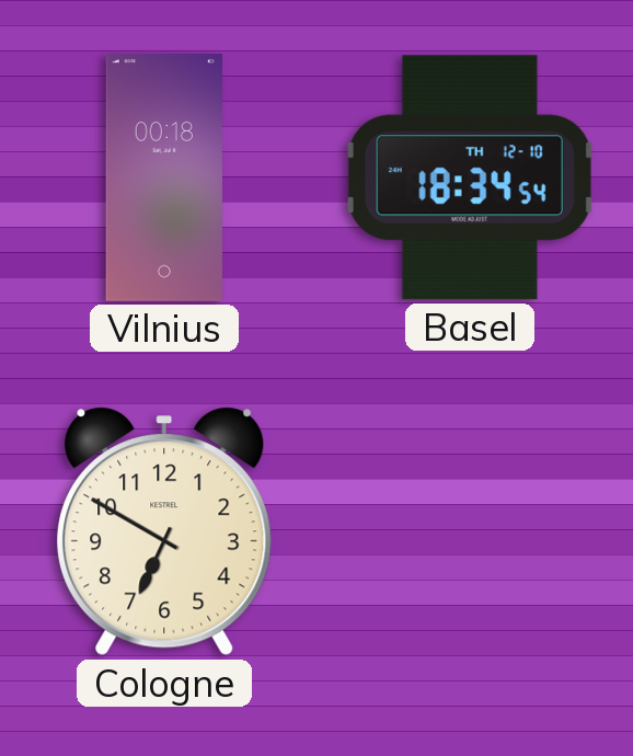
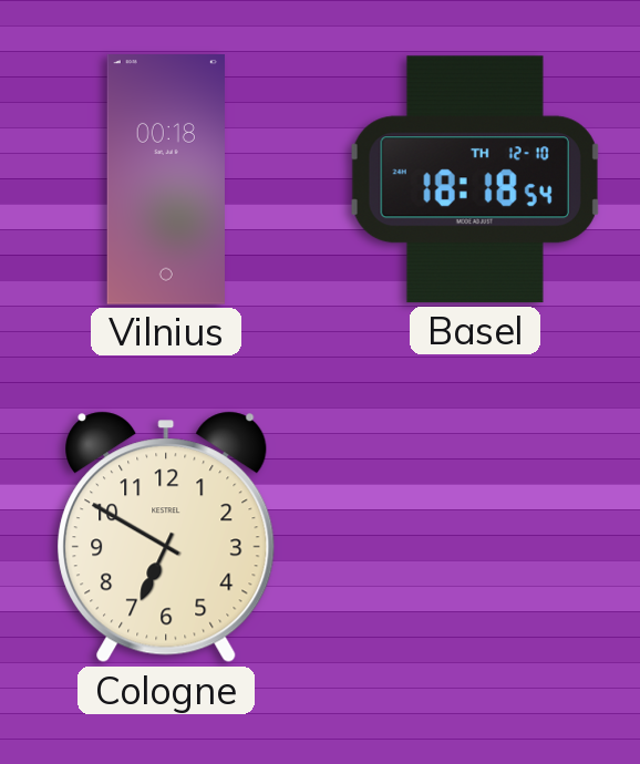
Basel: 18:34 -> 18:18
